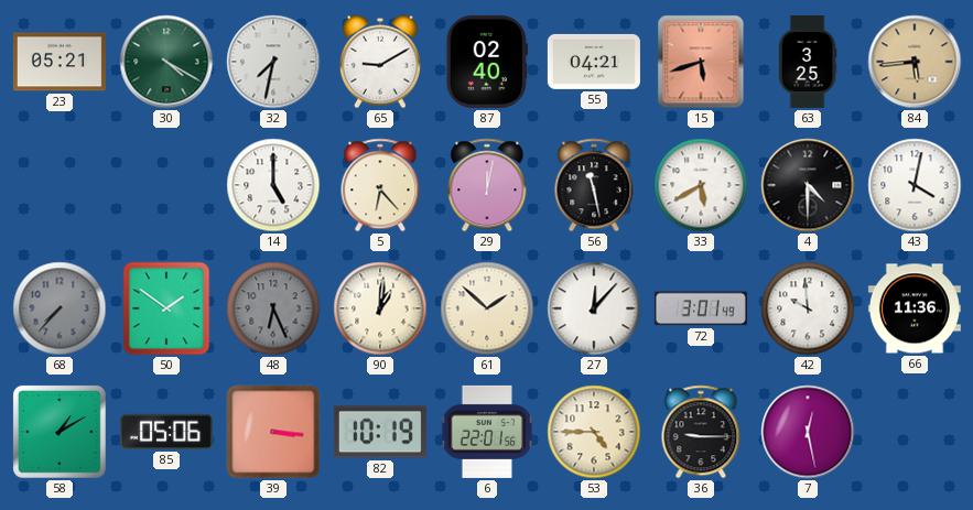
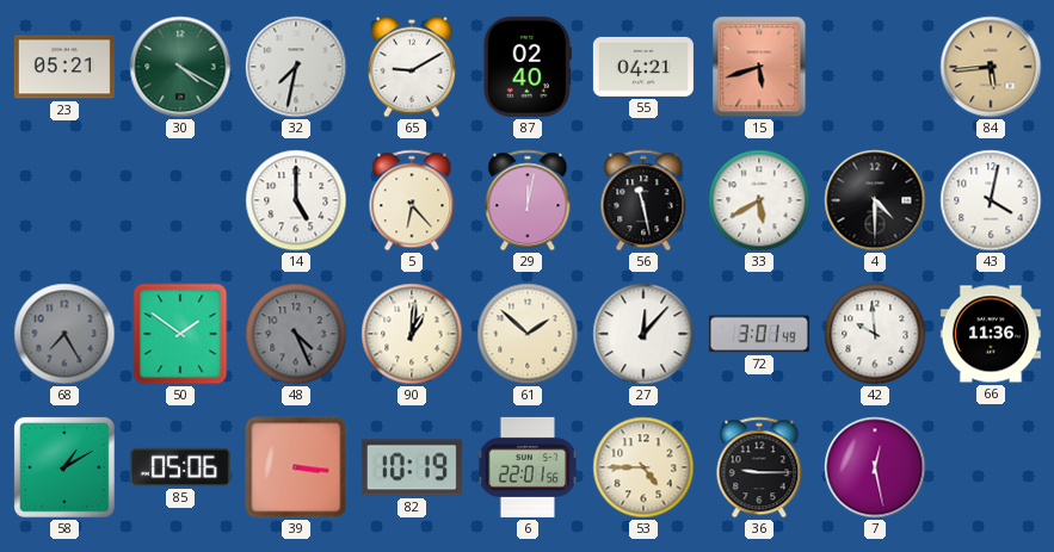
63: 3:25 -> none
68: 7:37 -> 7:25
48: 6:26 -> 4:26
